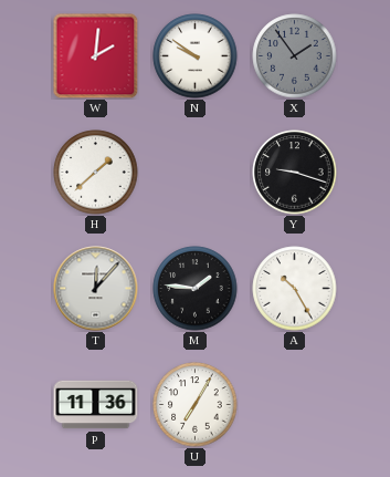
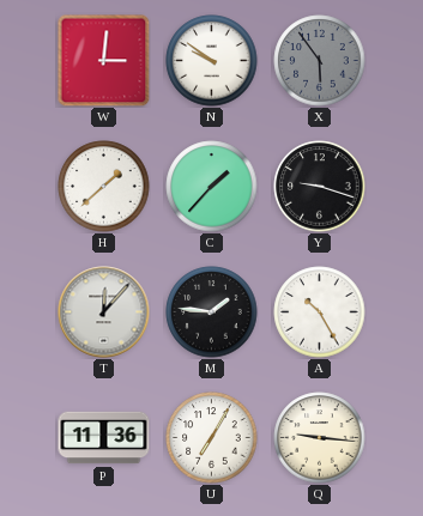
W: 2:01 -> 3:01
X: 1:54 -> 5:54
C: none -> 1:37
Q: none -> 9:16
